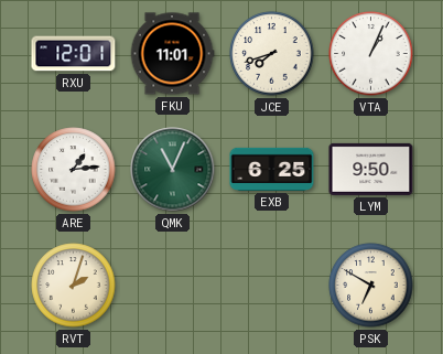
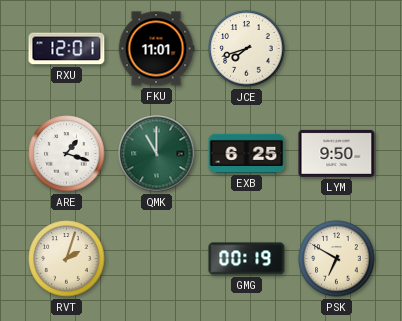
VTA: 1:04 -> none
ARE: 1:14 -> 1:18
QMK: 11:04 -> 11:00
GMG: none -> 00:19
